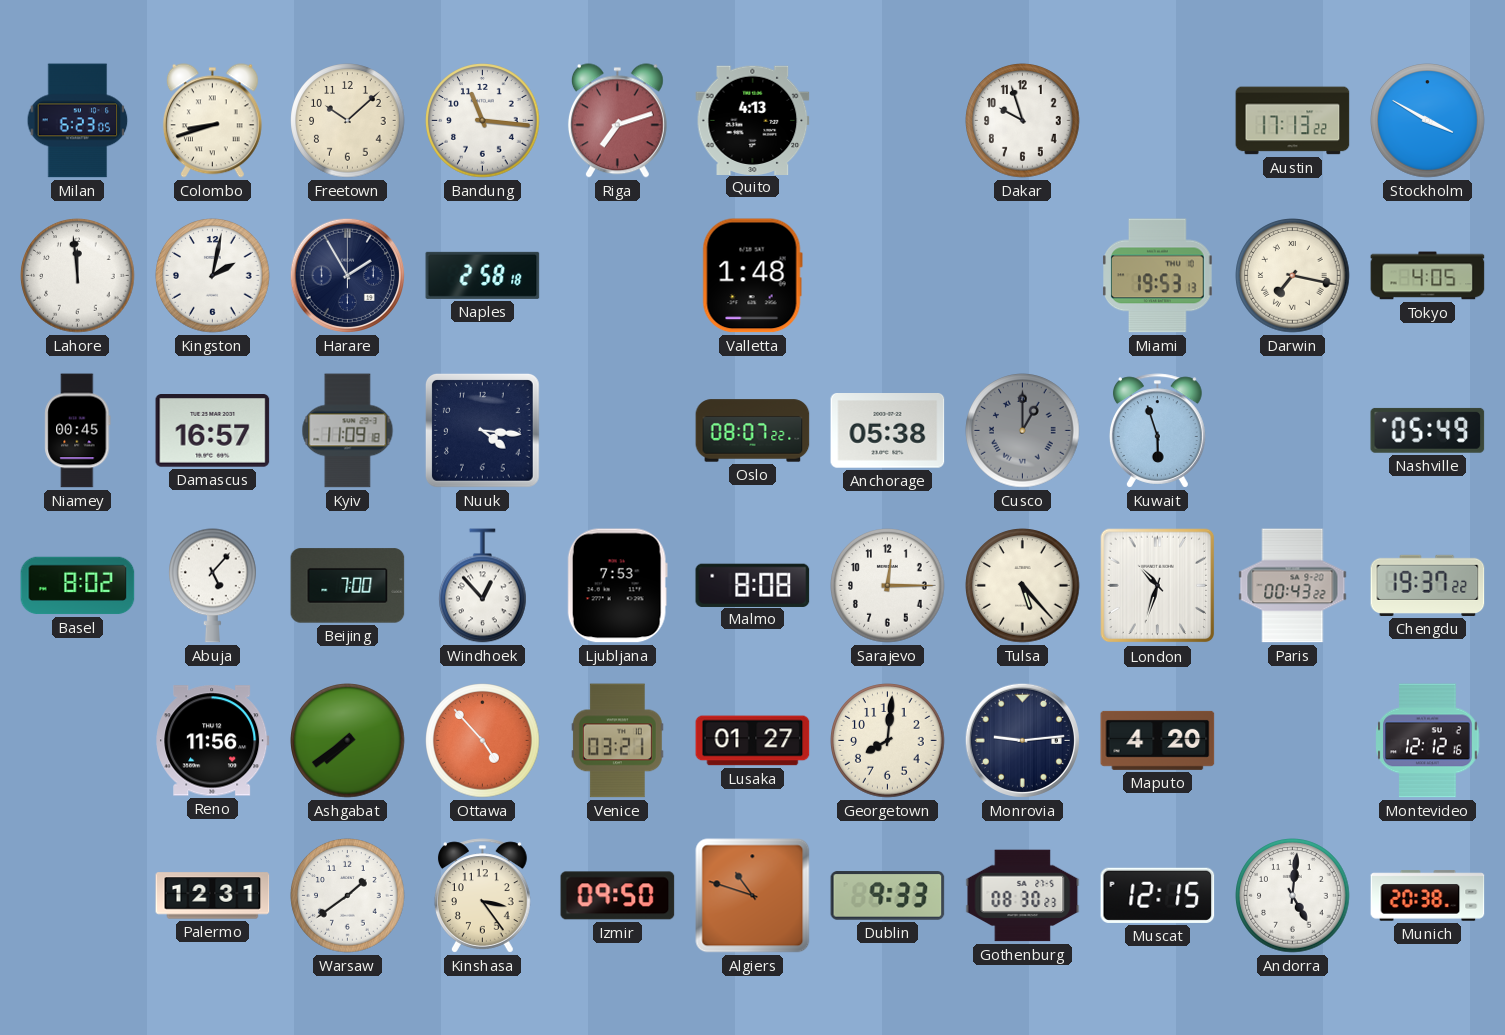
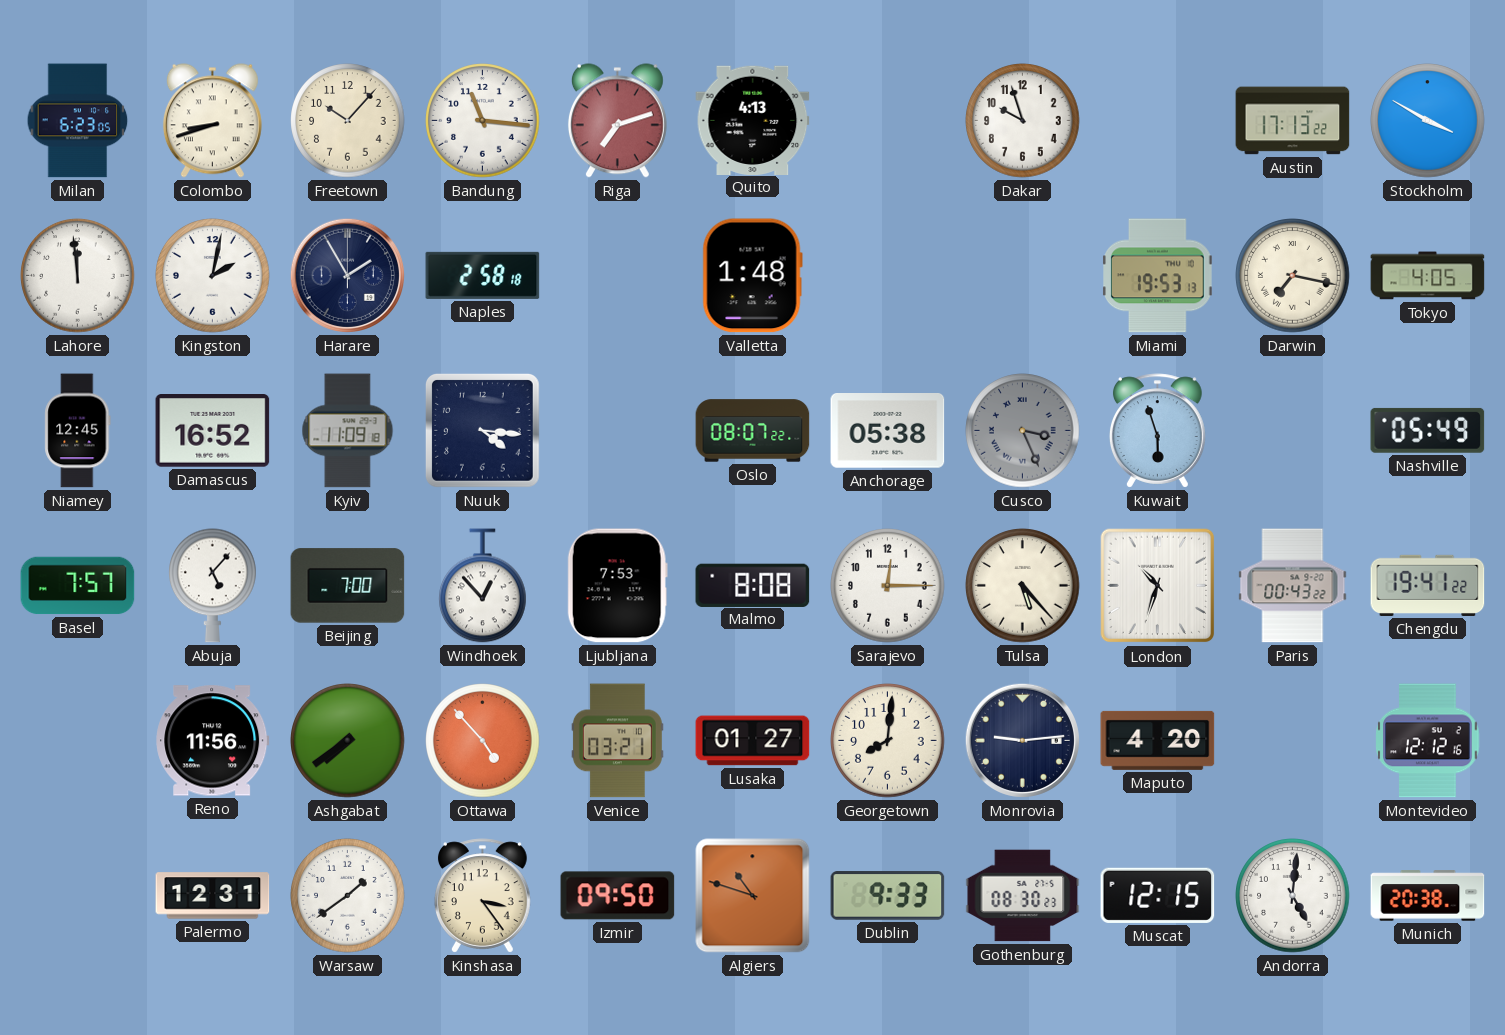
Freetown: 10:08 -> 10:07
Niamey: 00:45 -> 12:45
Damascus: 16:57 -> 16:52
Cusco: 1:00 -> 3:26
Basel: 8:02 -> 7:57
Chengdu: 19:37 -> 19:41
